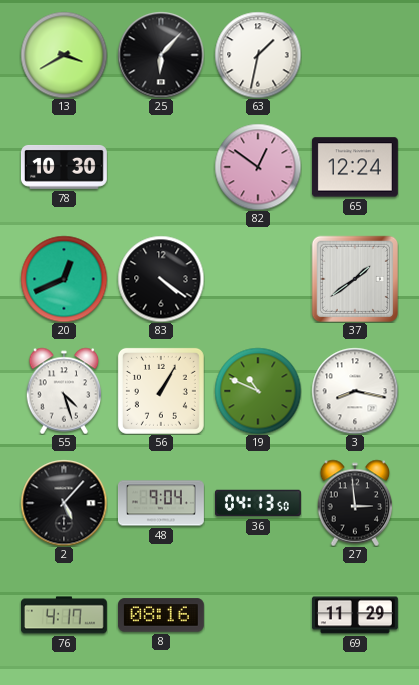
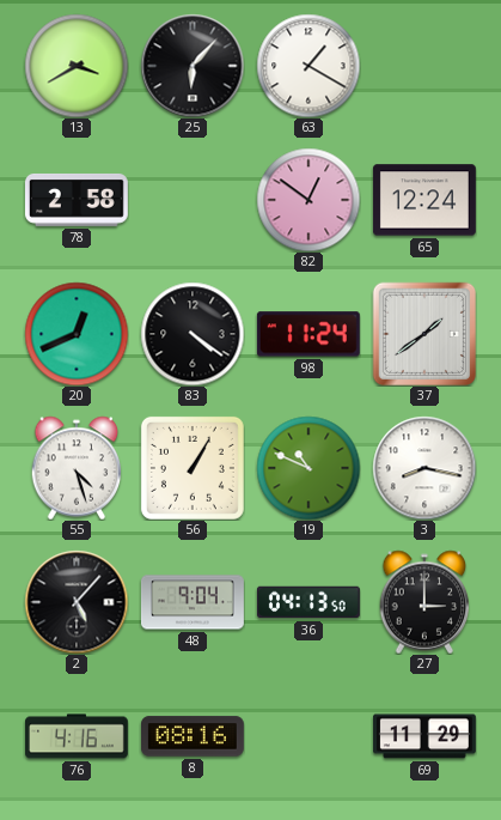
63: 1:32 -> 1:20
78: 10:30 -> 2:58
98: none -> 11:24
27: 2:59 -> 3:00
76: 4:17 -> 4:16
